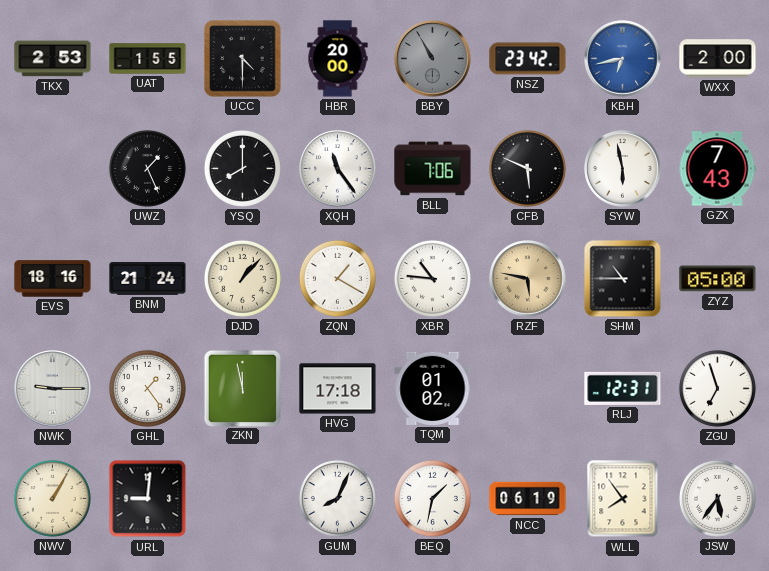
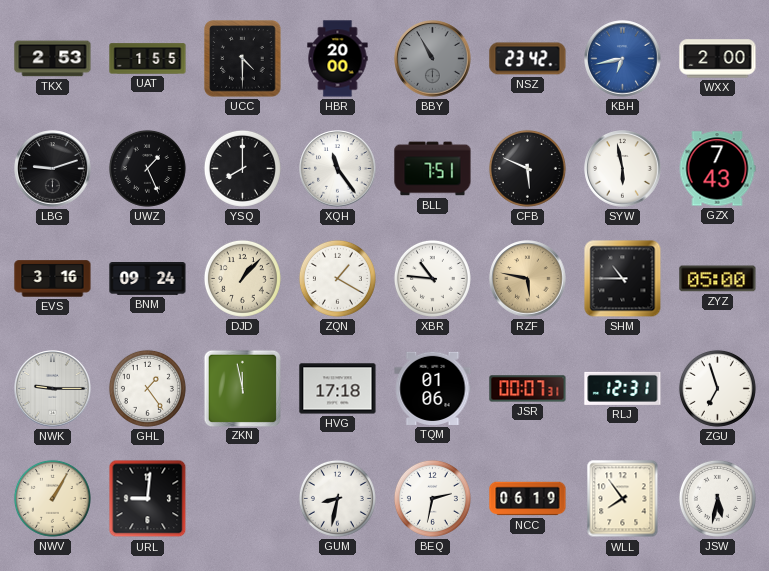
LBG: none -> 9:12
BLL: 7:06 -> 7:51
EVS: 18:16 -> 3:16
BNM: 21:24 -> 09:24
TQM: 01:02 -> 01:06
JSR: none -> 00:07
GUM: 8:04 -> 8:32
BEQ: 1:32 -> 2:32
JSW: 5:36 -> 5:32
